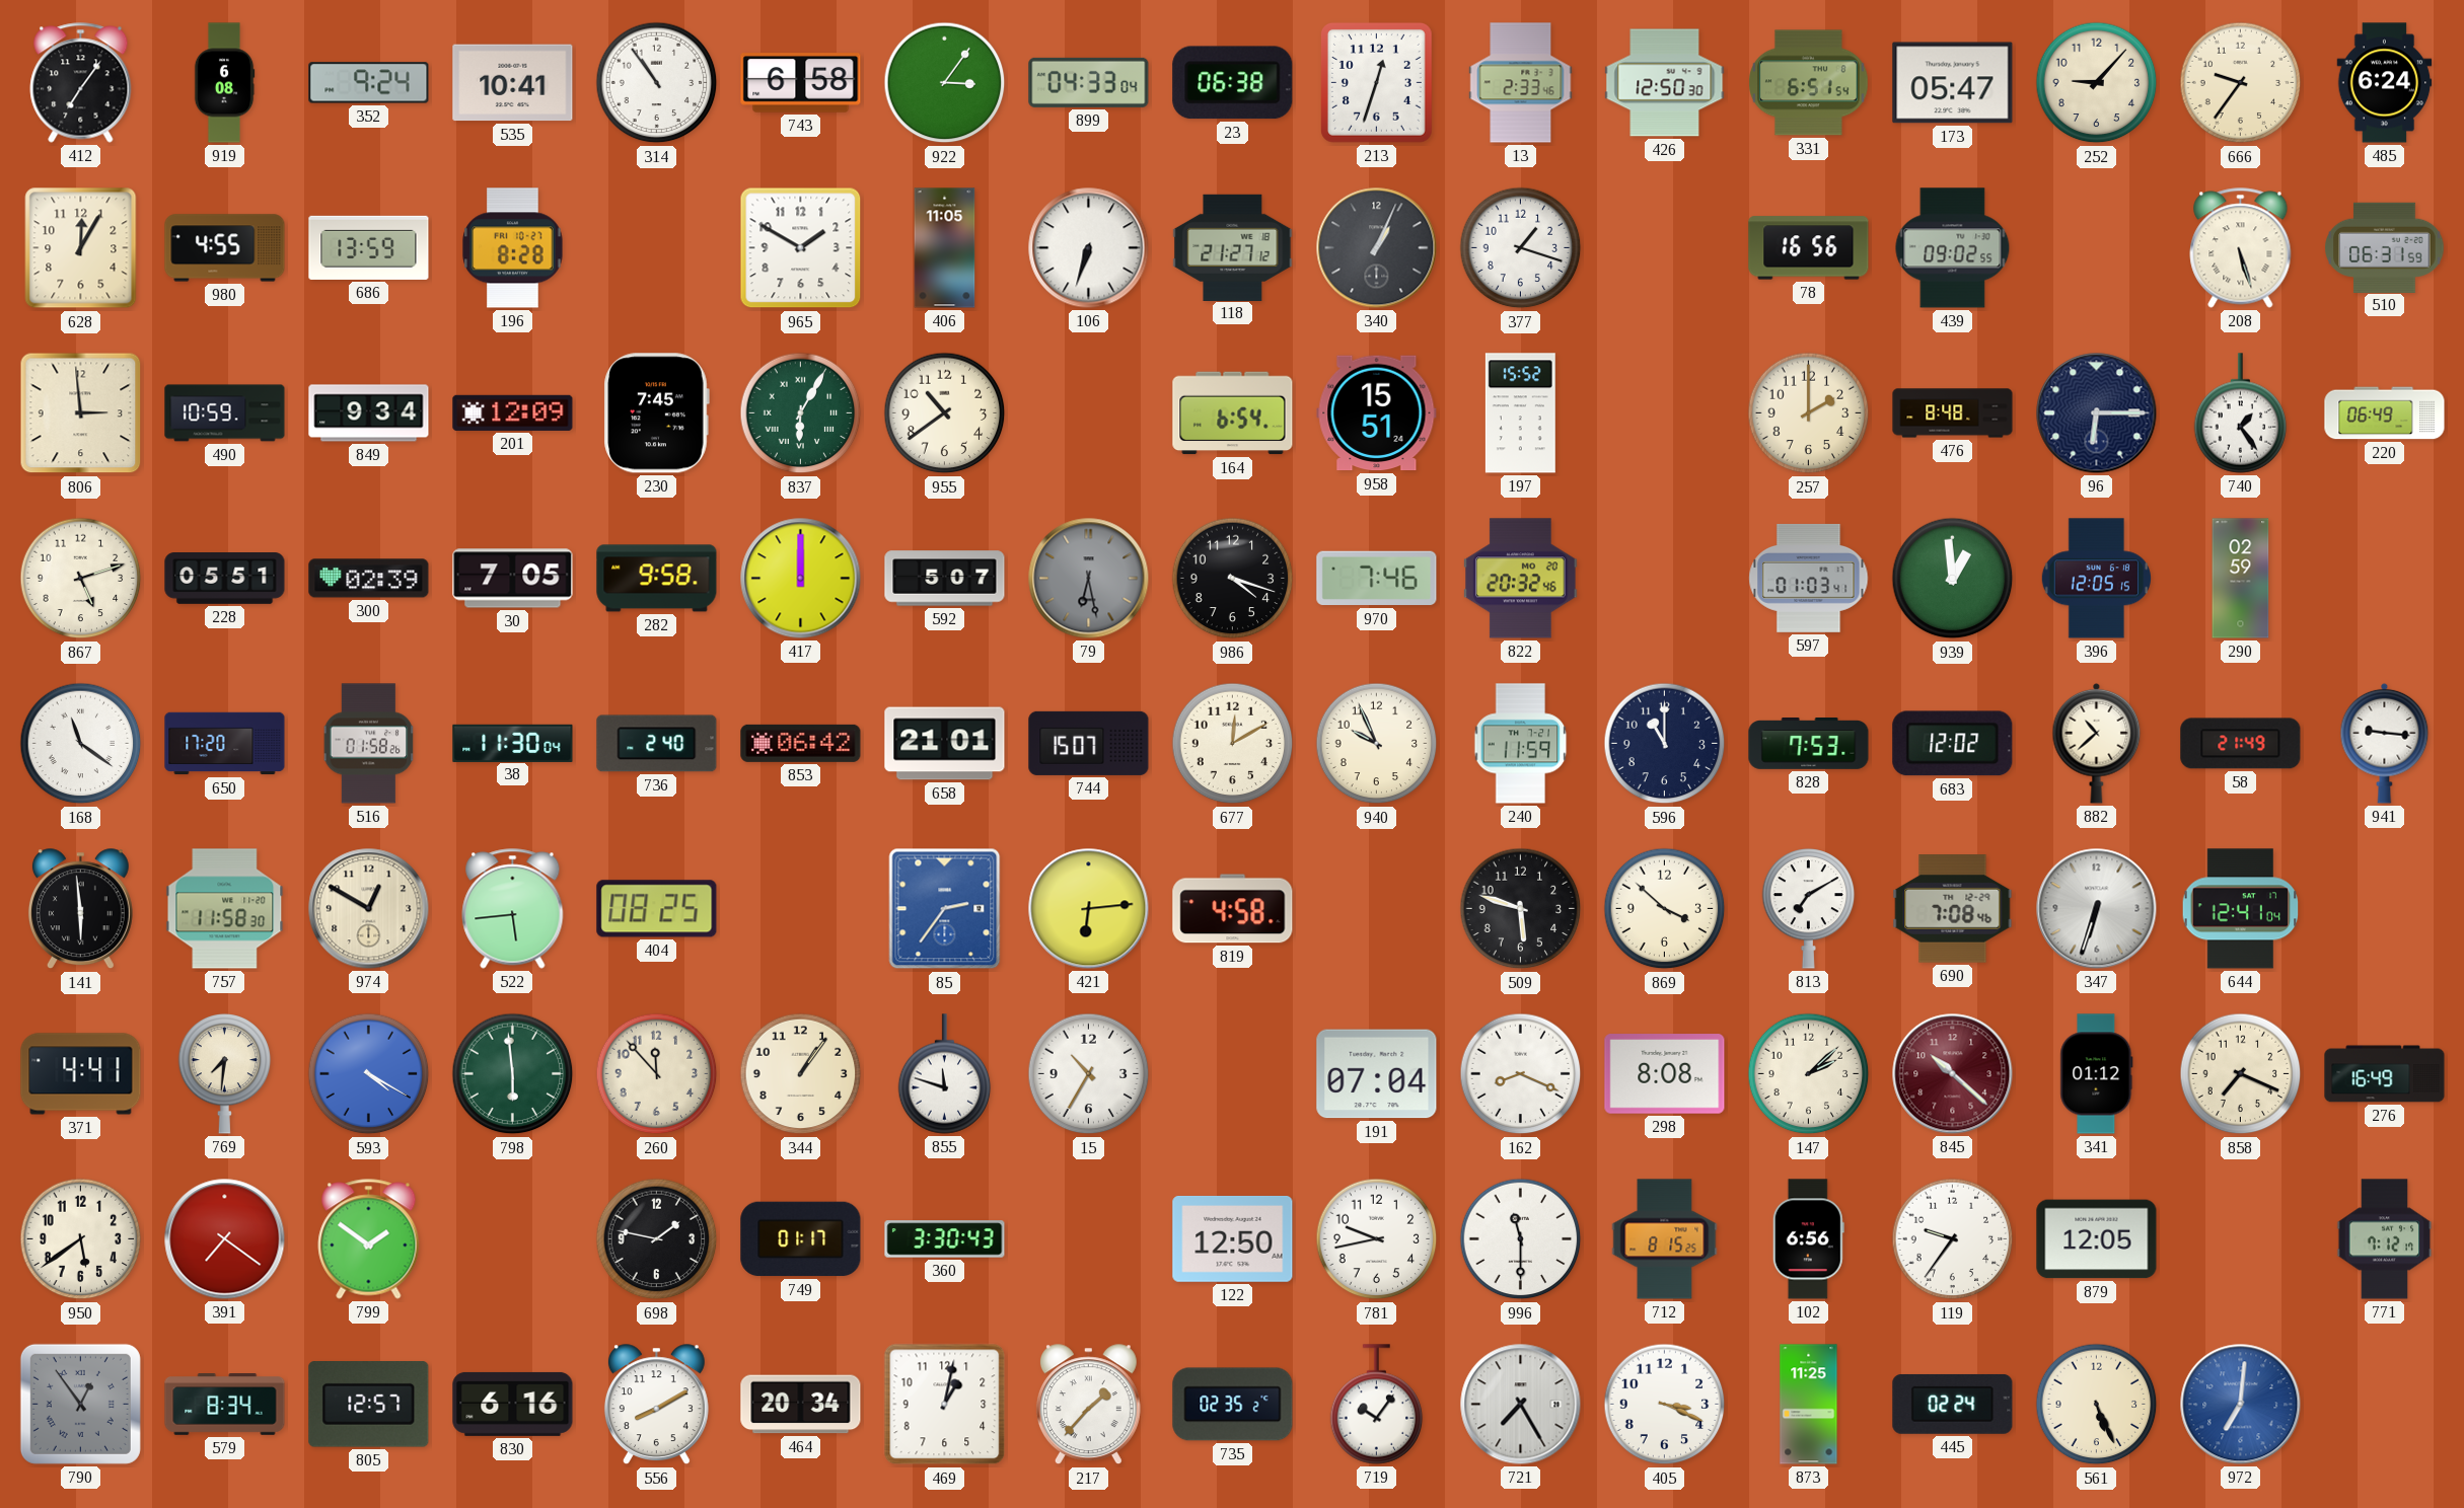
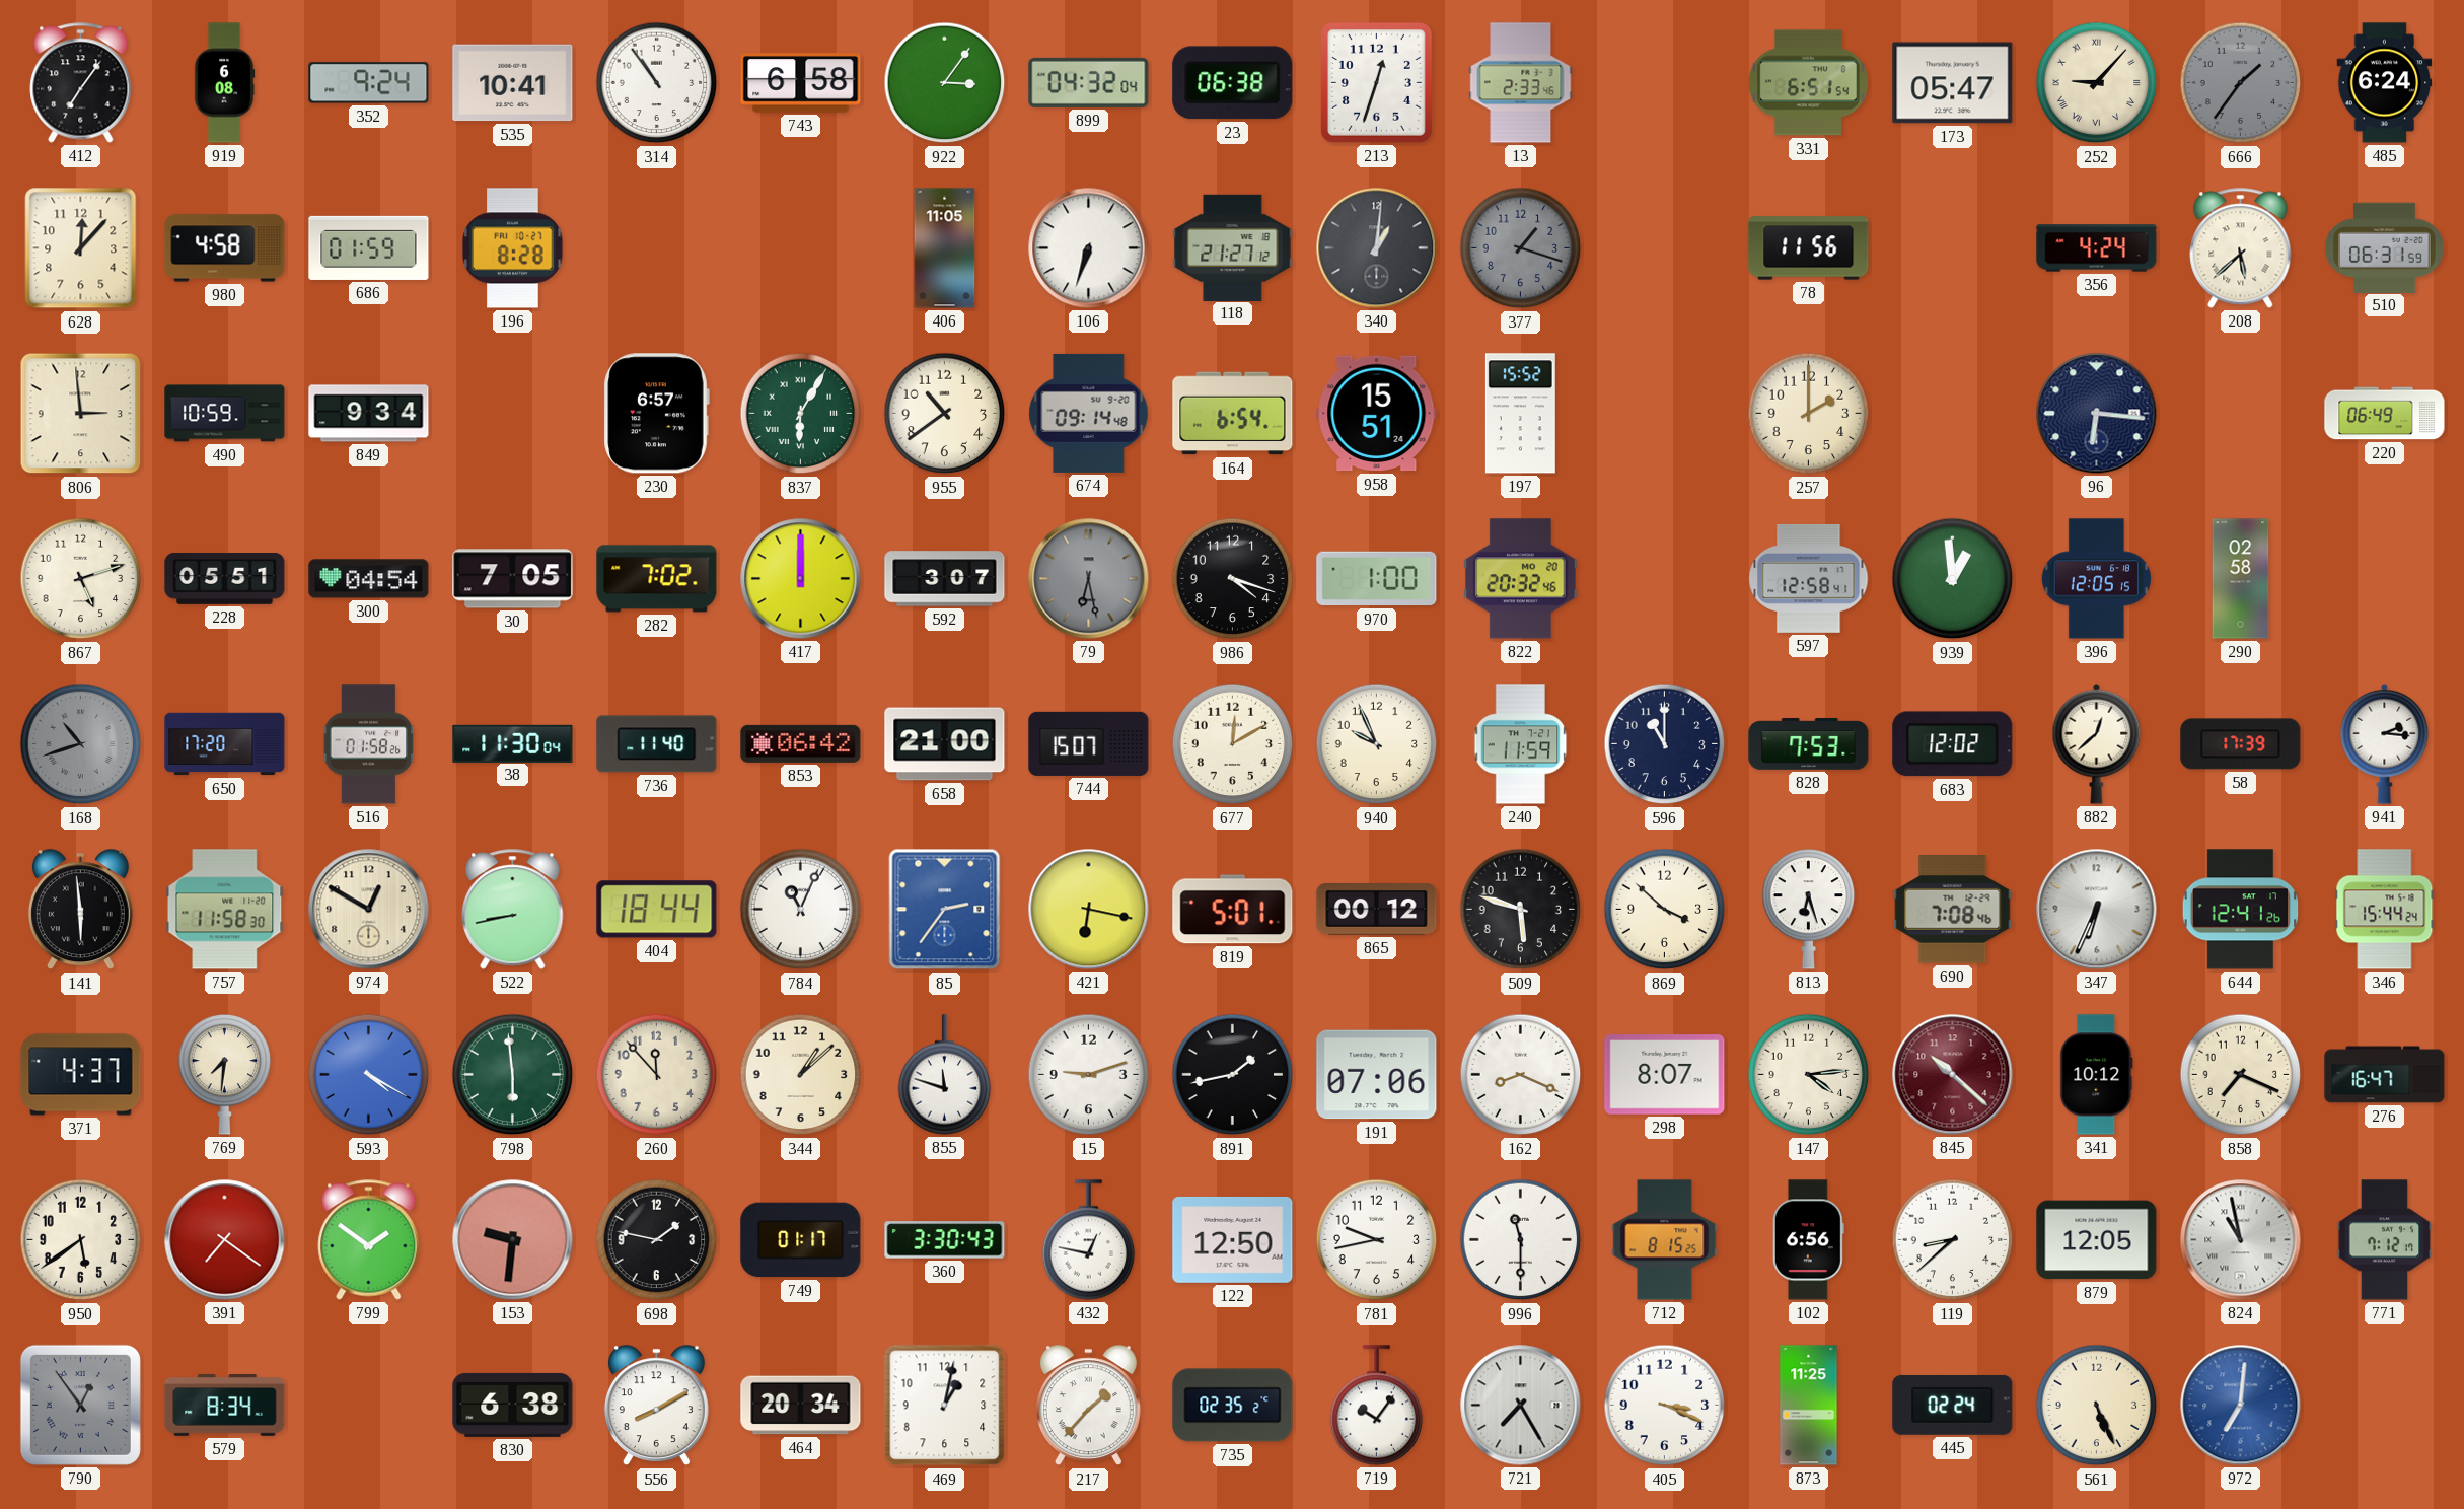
899: 04:33 -> 04:32
426: 12:50 -> none
252 numerals: Arabic -> Roman
666: 9:36 -> 1:36
666 dial: cream -> grey
628: 12:05 -> 12:07
980: 4:55 -> 4:58
686: 13:59 -> 01:59
965: 1:50 -> none
340: 1:04 -> 1:01
377 dial: white -> grey
78: 16:56 -> 11:56
439: 09:02 -> none
356: none -> 4:24
208: 5:27 -> 5:38
201: 12:09 -> none
230: 7:45 -> 6:57
674: none -> 09:14
476: 8:48 -> none
96: 6:15 -> 6:16
740: 1:24 -> none
300: 02:39 -> 04:54
282: 9:58 -> 7:02
592: 5:07 -> 3:07
970: 7:46 -> 1:00
597: 01:03 -> 12:58
290: 02:59 -> 02:58
168: 11:21 -> 10:42
168 dial: white -> grey
736: 2:40 -> 11:40
658: 21:01 -> 21:00
882: 10:38 -> 12:38
58: 21:49 -> 17:39
941: 9:16 -> 2:16
522: 5:44 -> 8:43
404: 08:25 -> 18:44
784: none -> 11:04
421: 6:14 -> 6:17
819: 4:58 -> 5:01
865: none -> 00:12
813: 7:10 -> 6:27
347: 6:33 -> 6:34
644: 12:41:04 -> 12:41:26
346: none -> 15:44
371: 4:41 -> 4:37
344: 1:06 -> 1:08
15: 10:35 -> 9:12
891: none -> 1:43
191: 07:04 -> 07:06
298: 8:08 -> 8:07
147: 2:08 -> 4:14
341: 01:12 -> 10:12
276: 16:49 -> 16:47
153: none -> 9:31
432: none -> 12:47
119: 9:36 -> 8:38
824: none -> 10:58
805: 12:57 -> none
830: 6:16 -> 6:38
